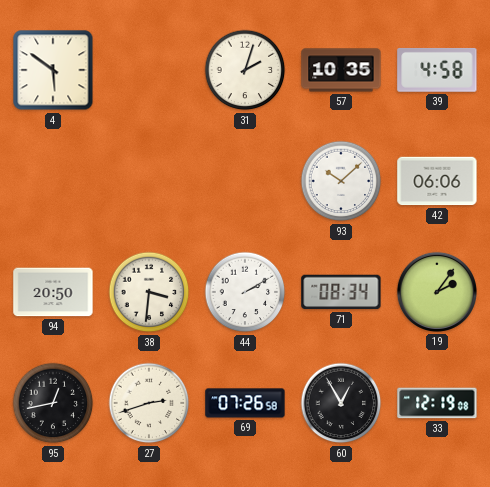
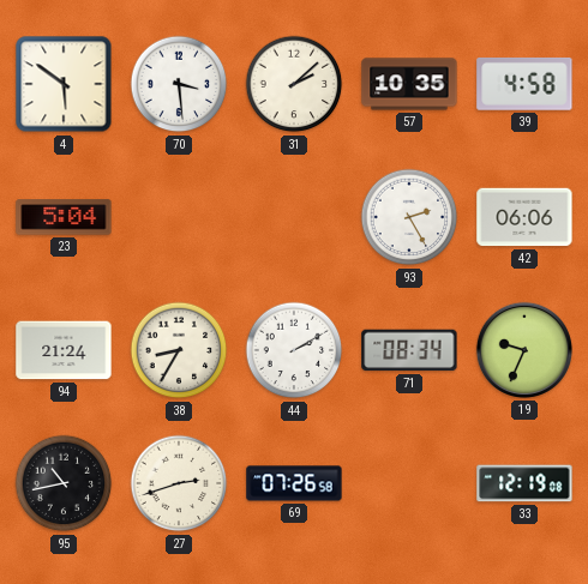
70: none -> 3:29
31: 2:03 -> 2:08
23: none -> 5:04
93: 10:08 -> 2:25
94: 20:50 -> 21:24
38: 3:31 -> 8:35
19: 2:06 -> 9:34
95: 12:43 -> 10:43
60: 12:55 -> none
